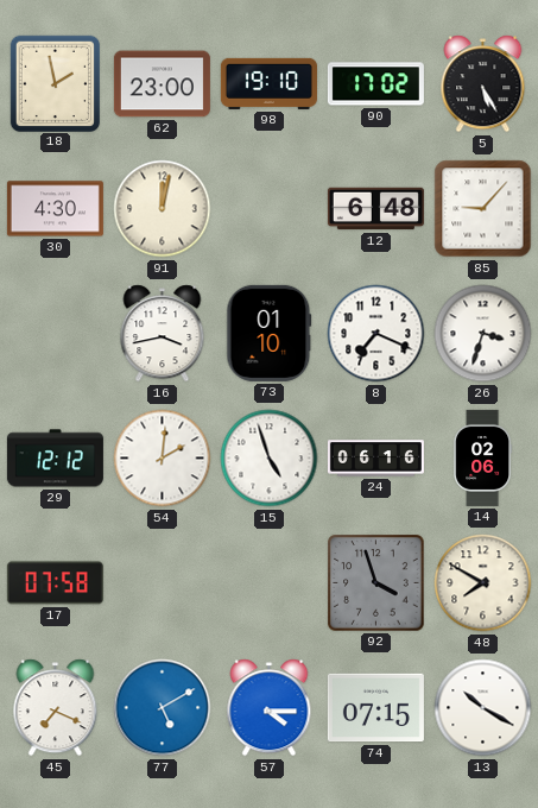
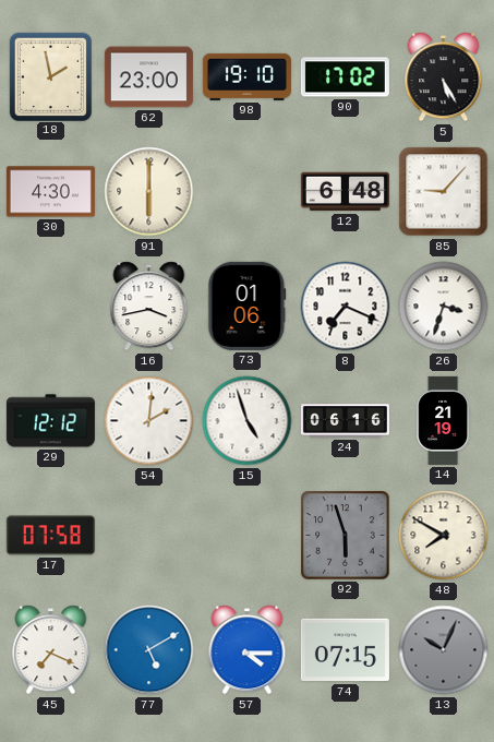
91: 12:02 -> 6:00
73: 01:10 -> 01:06
14: 02:06 -> 21:19
92: 3:57 -> 5:57
13: 10:20 -> 10:04
13 dial: white -> grey
